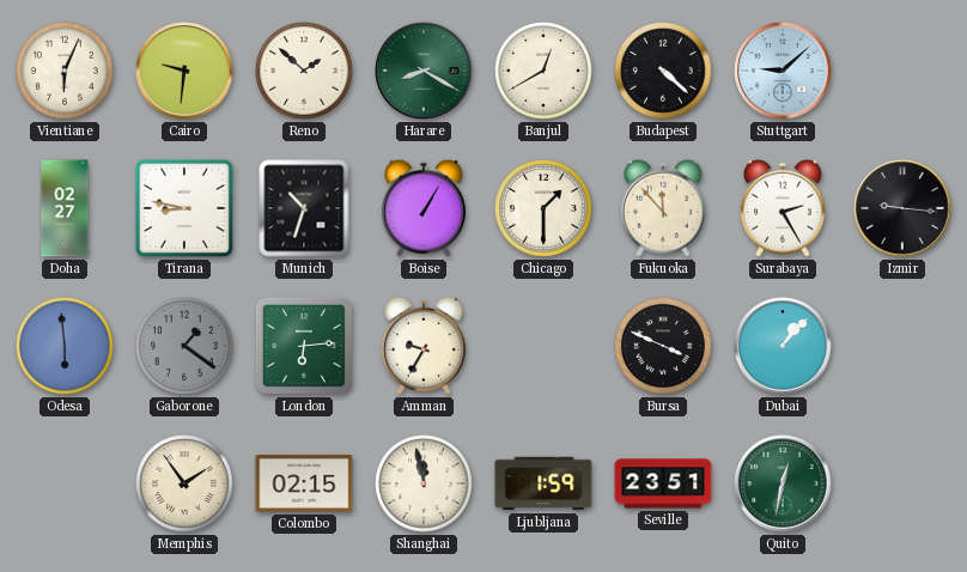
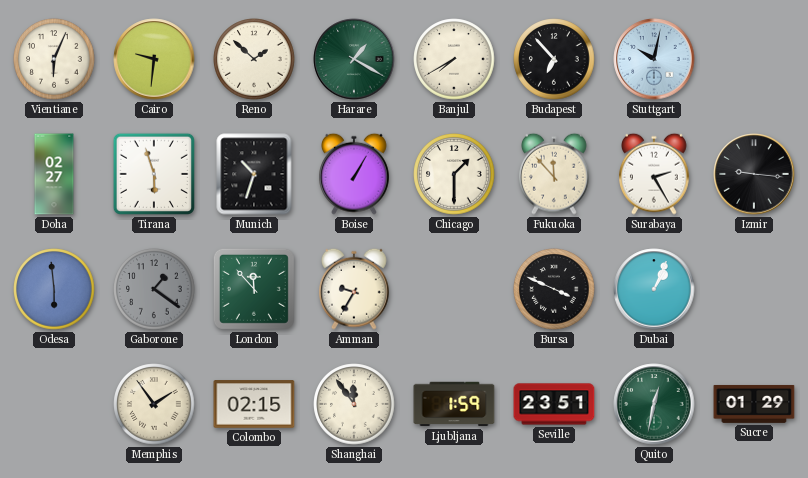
Harare: 8:20 -> 1:20
Banjul: 12:40 -> 7:40
Budapest: 4:22 -> 6:53
Stuttgart: 9:08 -> 10:02
Tirana: 8:47 -> 5:57
London: 6:14 -> 11:53
Dubai: 1:07 -> 1:04
Shanghai: 11:58 -> 11:54
Sucre: none -> 01:29
